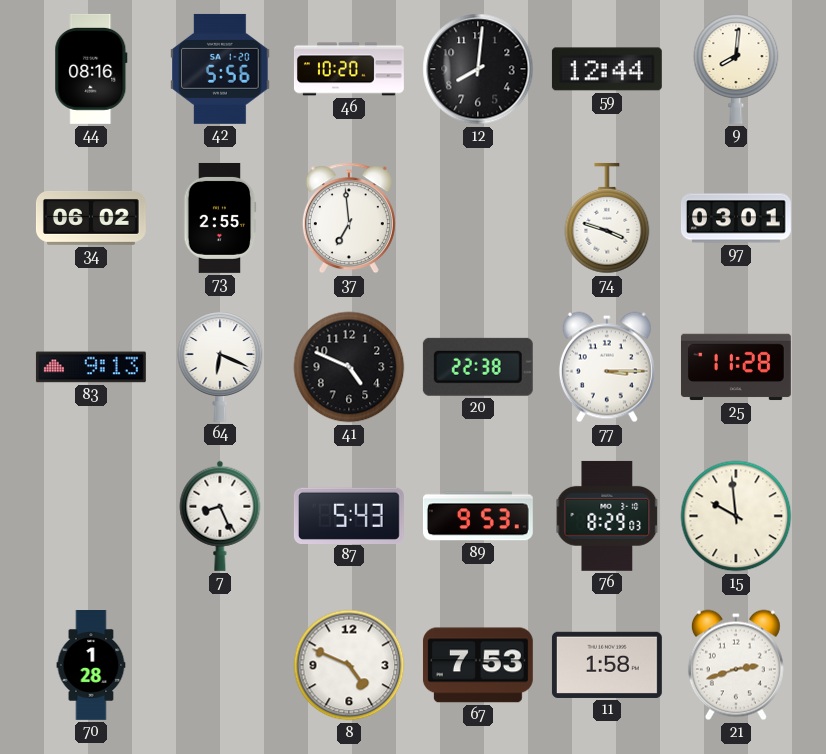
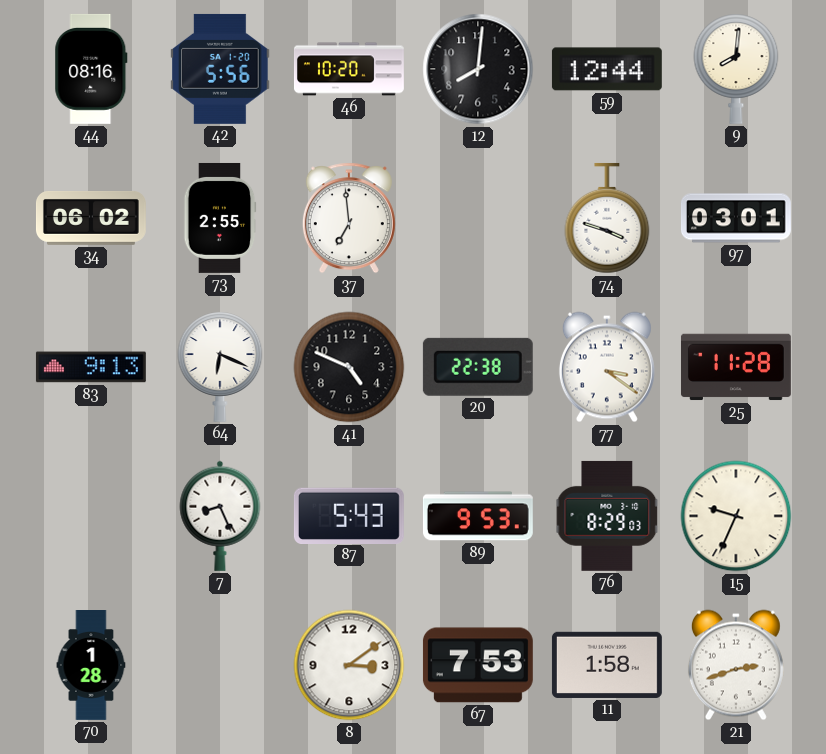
77: 3:15 -> 3:21
15: 9:59 -> 9:34
8: 4:49 -> 3:09
